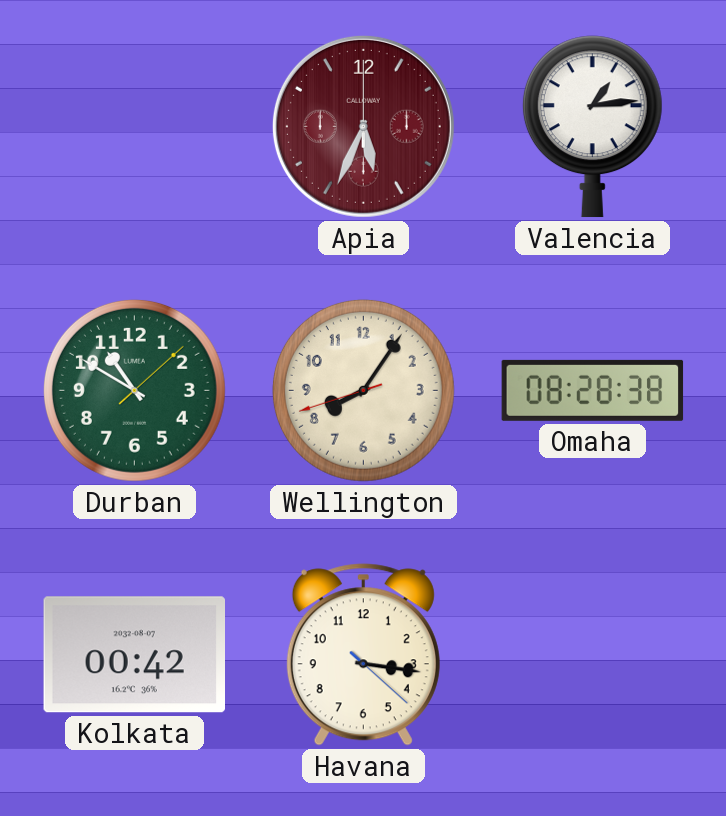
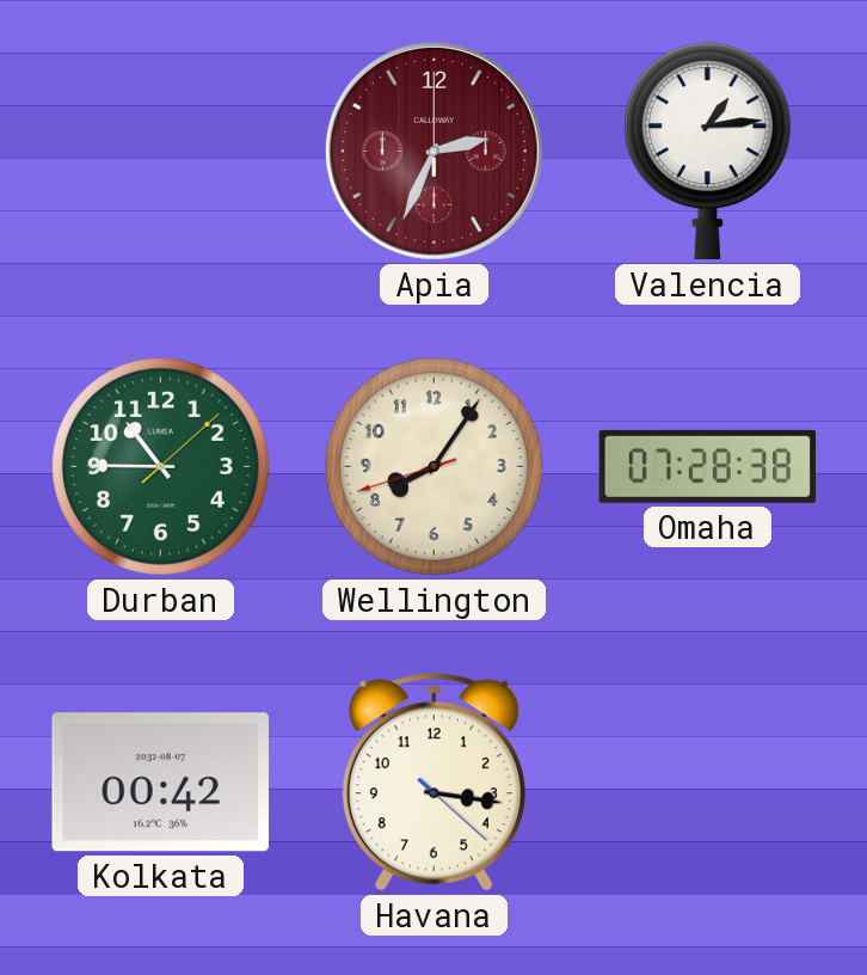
Apia: 5:34 -> 2:34
Durban: 10:50 -> 10:45
Omaha: 08:28 -> 07:28
